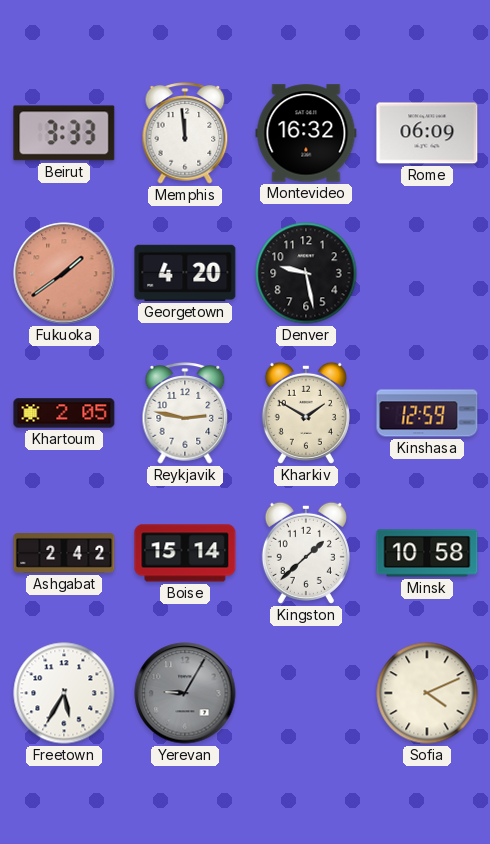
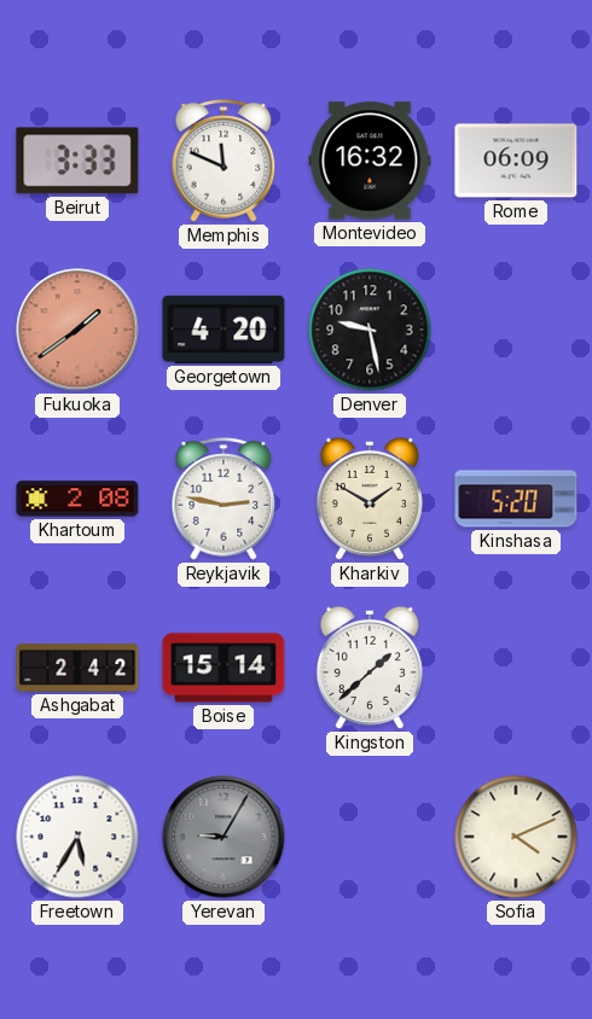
Memphis: 11:59 -> 11:49
Khartoum: 2:05 -> 2:08
Kinshasa: 12:59 -> 5:20
Minsk: 10:58 -> none
